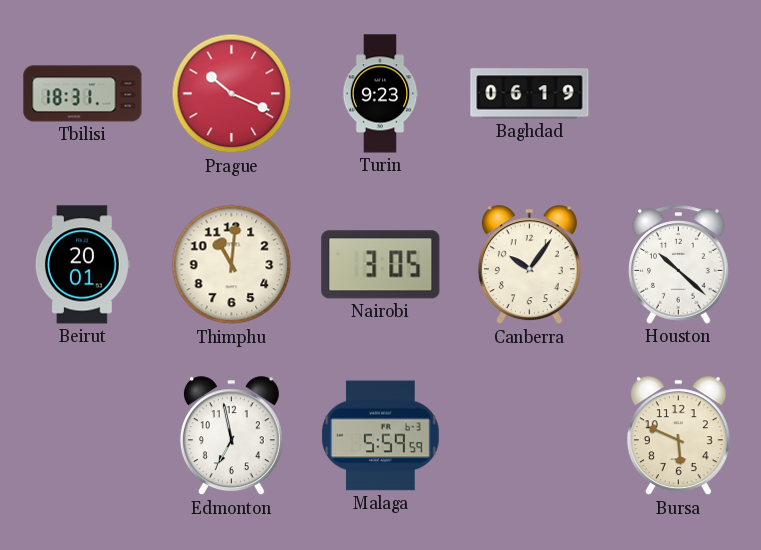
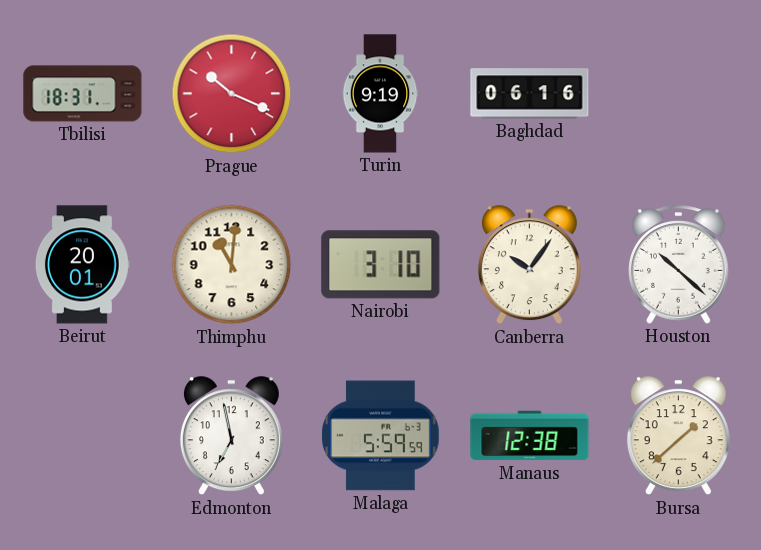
Turin: 9:23 -> 9:19
Baghdad: 06:19 -> 06:16
Nairobi: 3:05 -> 3:10
Manaus: none -> 12:38
Bursa: 5:49 -> 1:38
